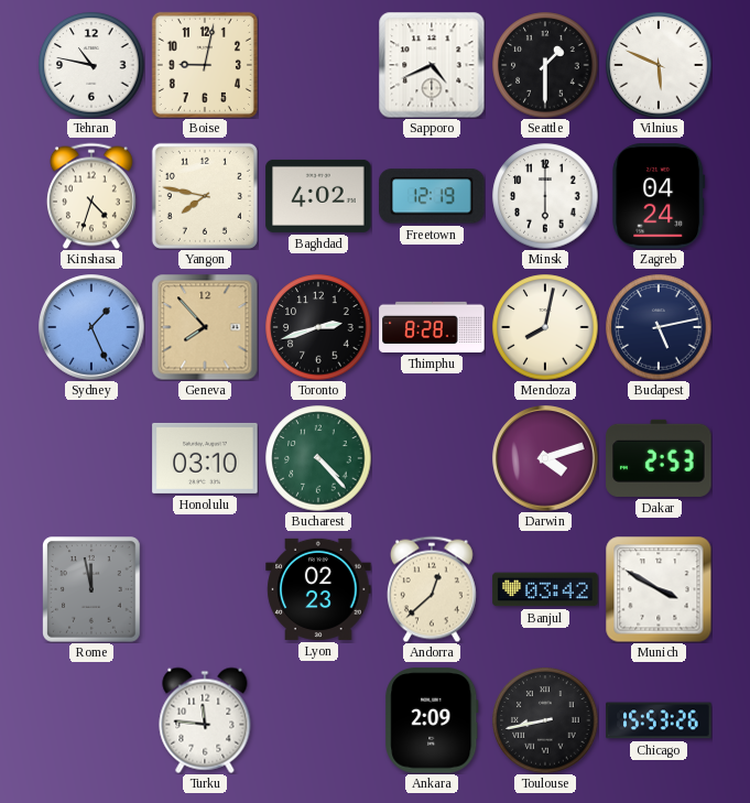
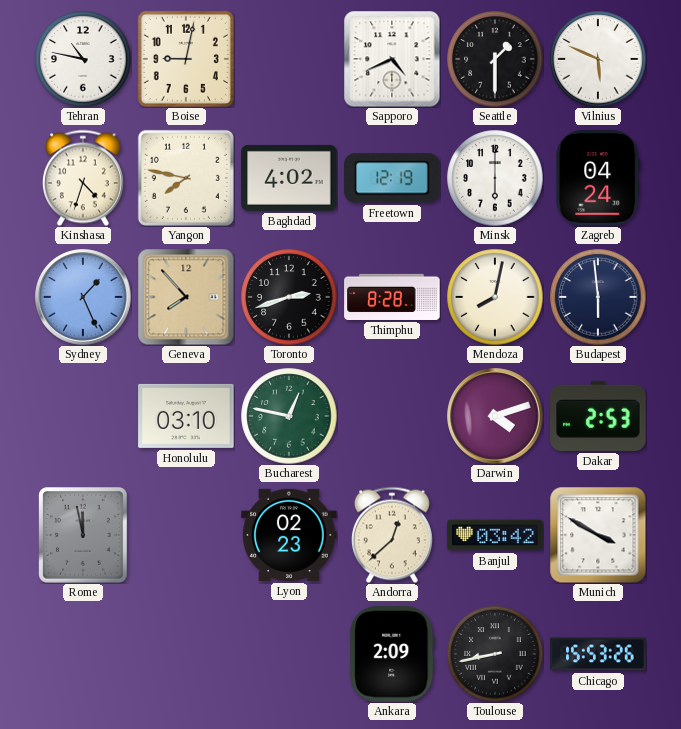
Budapest: 5:13 -> 5:59
Bucharest: 4:23 -> 12:47
Turku: 11:46 -> none
